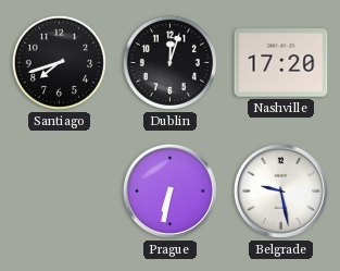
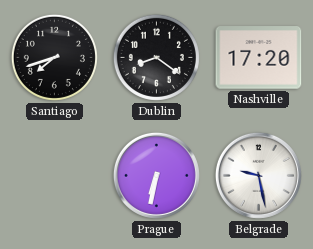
Dublin: 12:03 -> 8:21
